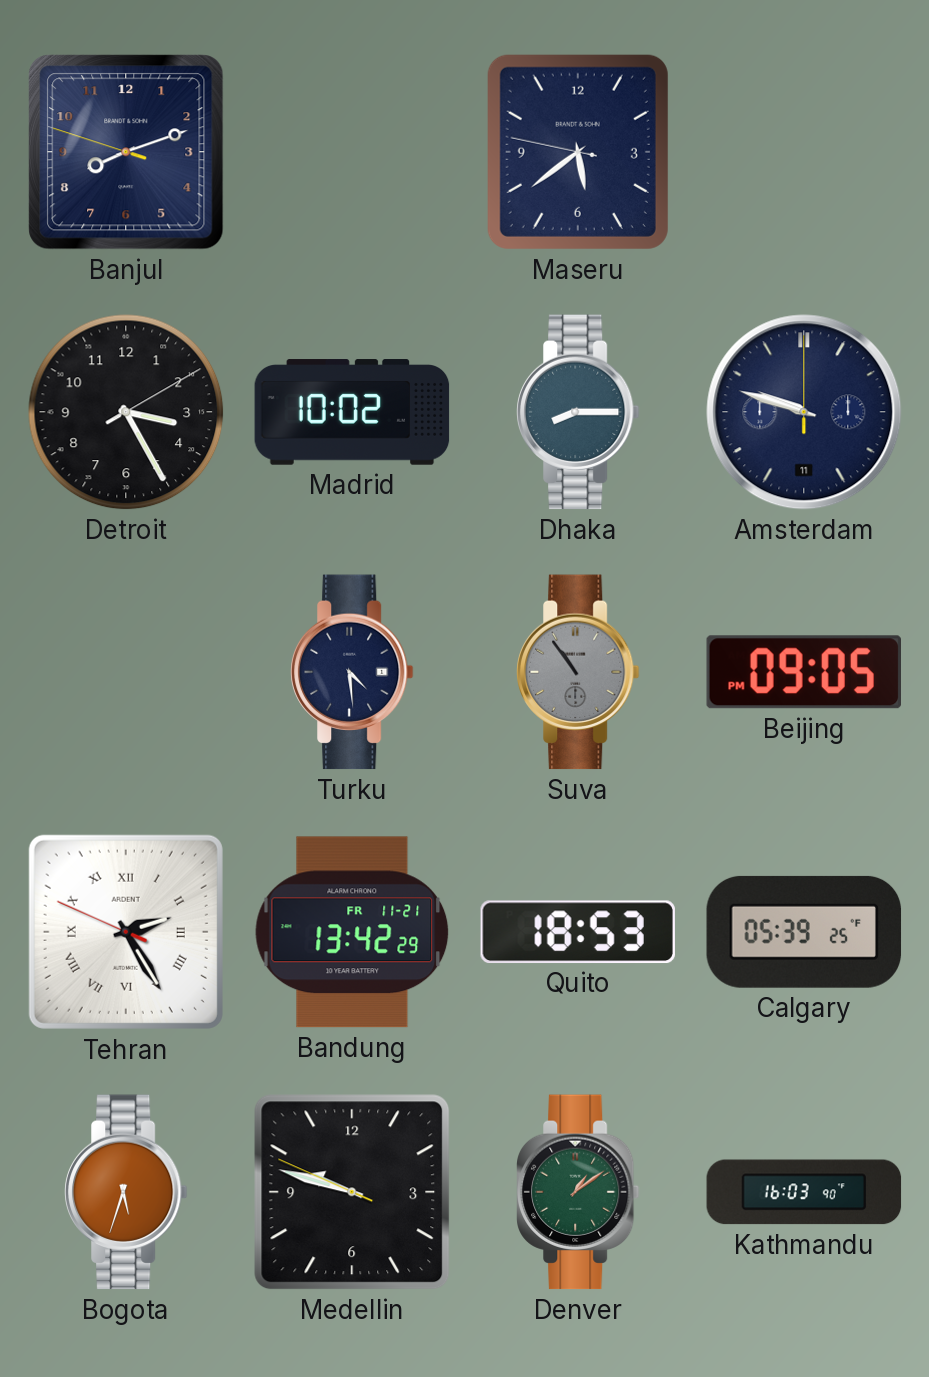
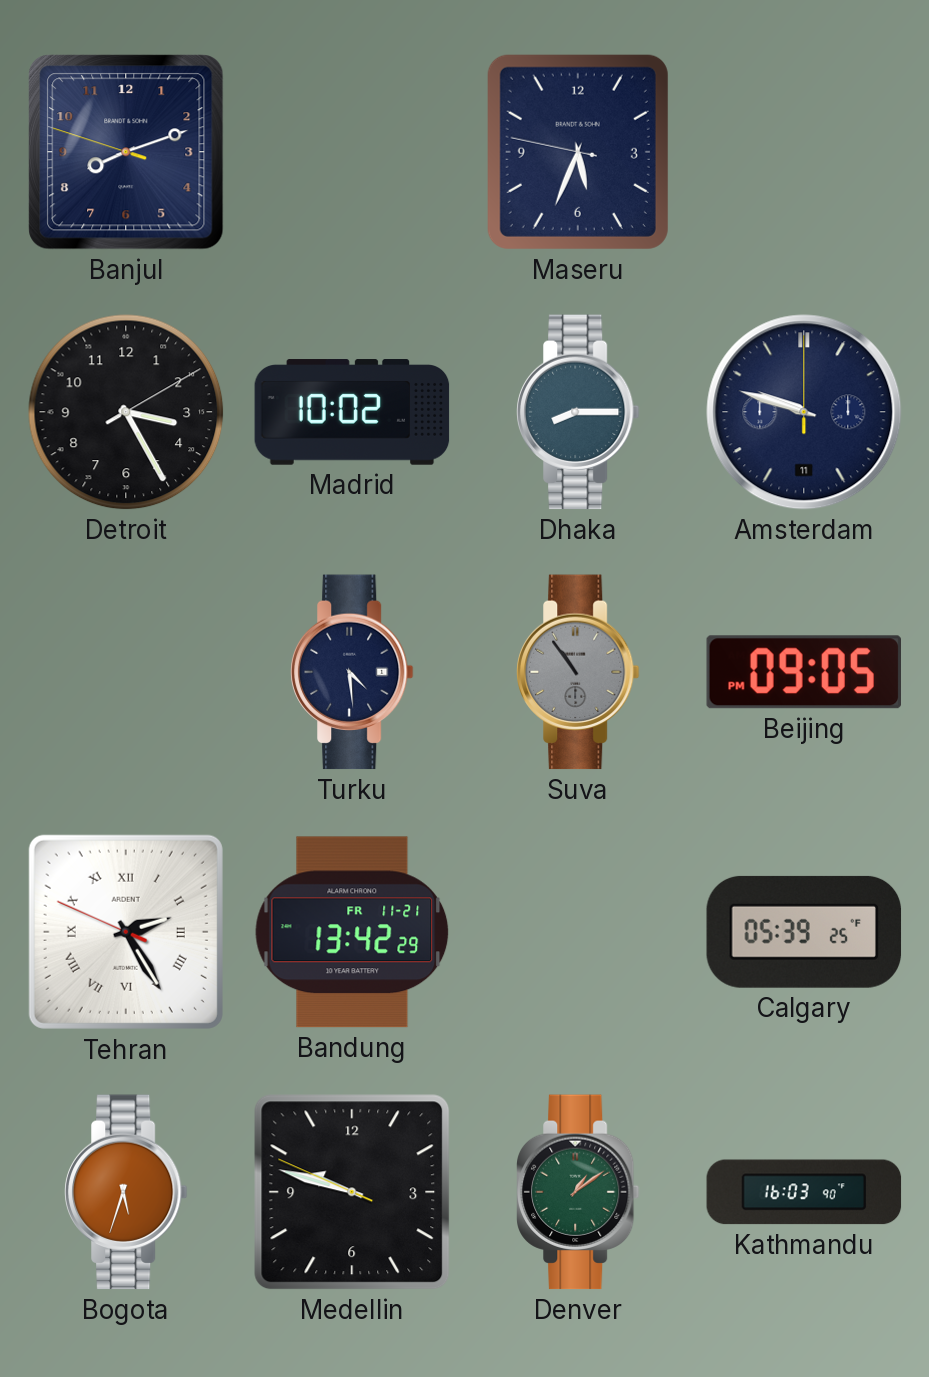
Maseru: 5:38 -> 5:33
Quito: 18:53 -> none
